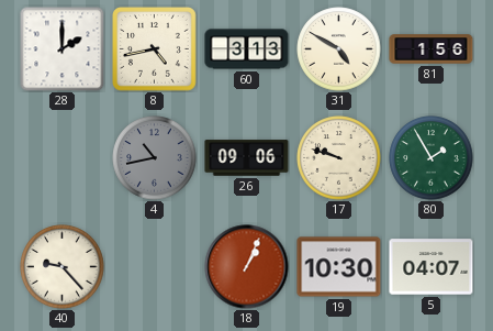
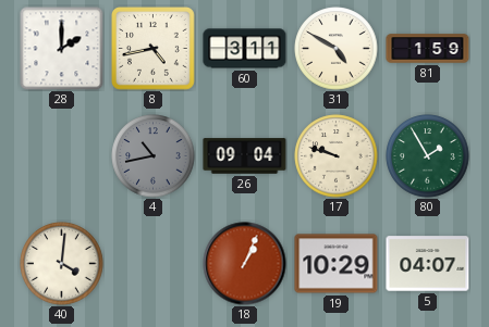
60: 3:13 -> 3:11
81: 1:56 -> 1:59
26: 09:06 -> 09:04
40: 9:23 -> 4:01
19: 10:30 -> 10:29
